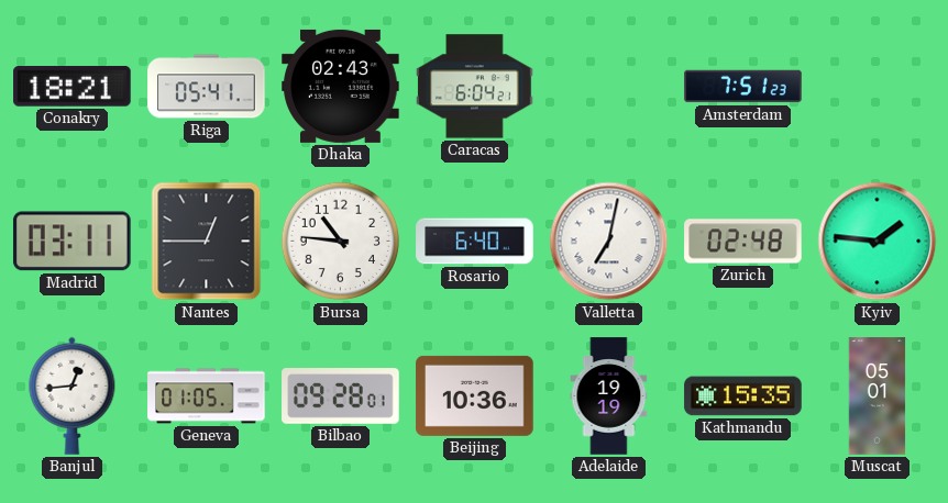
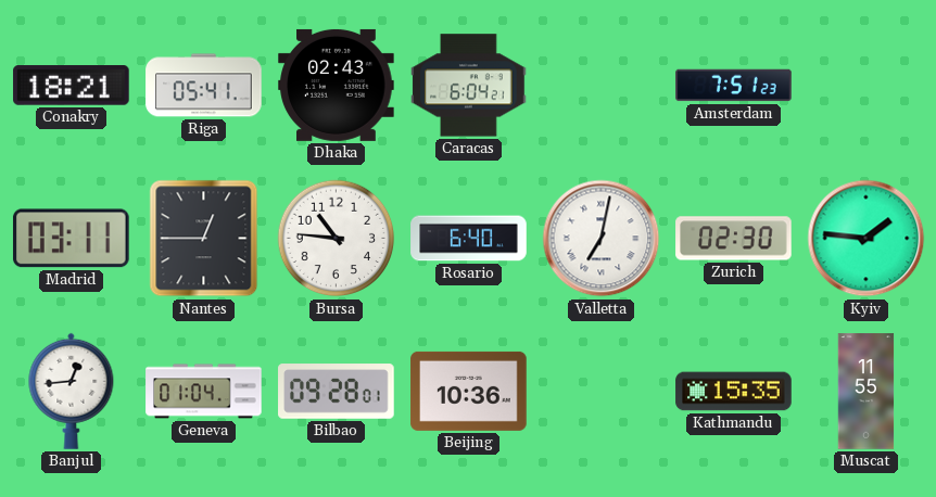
Zurich: 02:48 -> 02:30
Geneva: 01:05 -> 01:04
Adelaide: 19:19 -> none
Muscat: 05:01 -> 11:55
